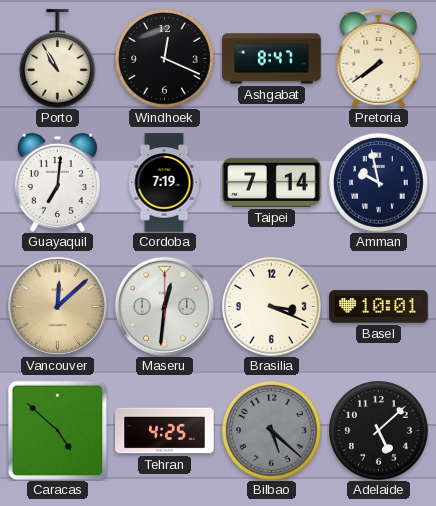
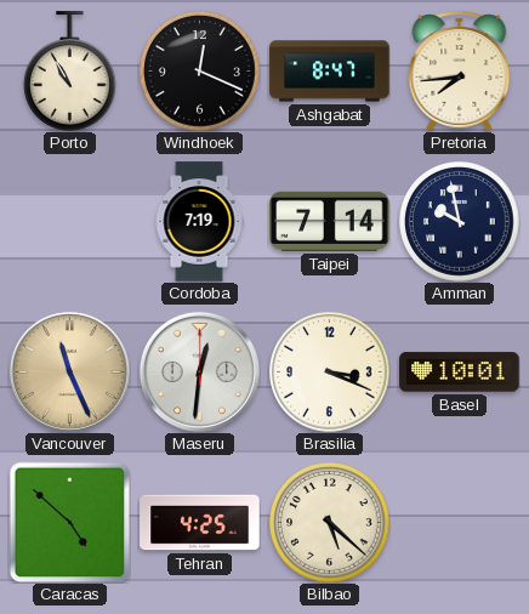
Pretoria: 7:39 -> 7:44
Guayaquil: 7:01 -> none
Vancouver: 12:08 -> 11:26
Bilbao dial: grey -> cream
Adelaide: 5:08 -> none
